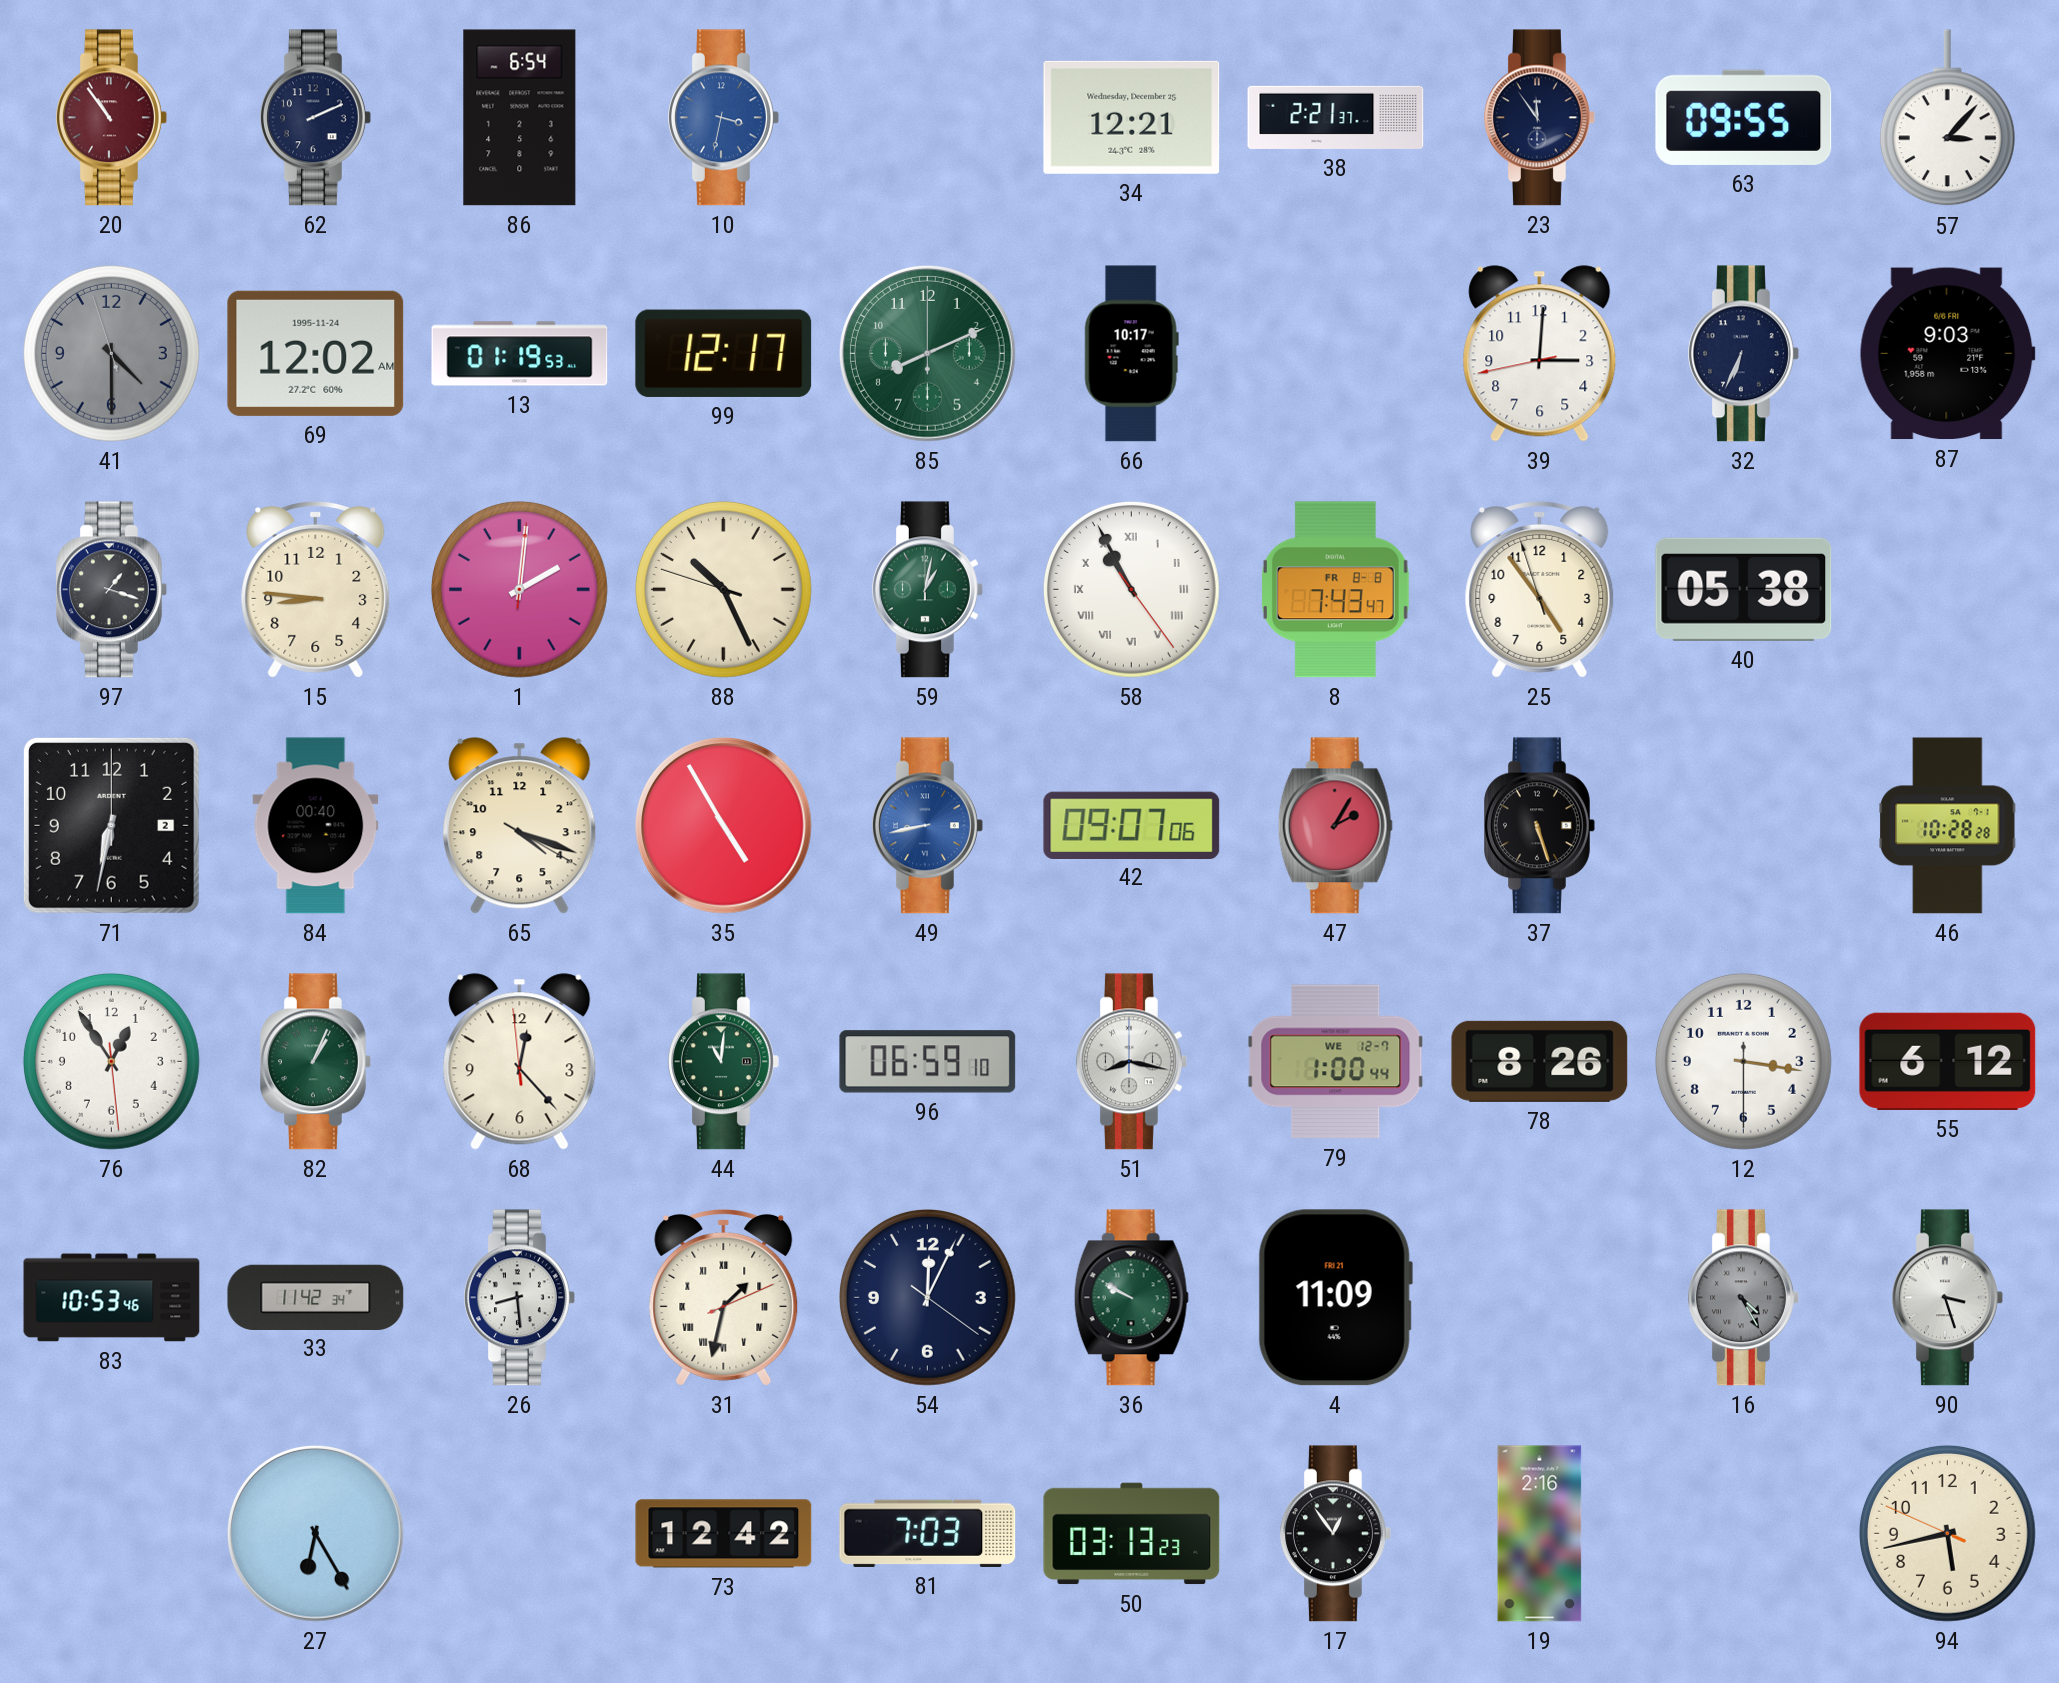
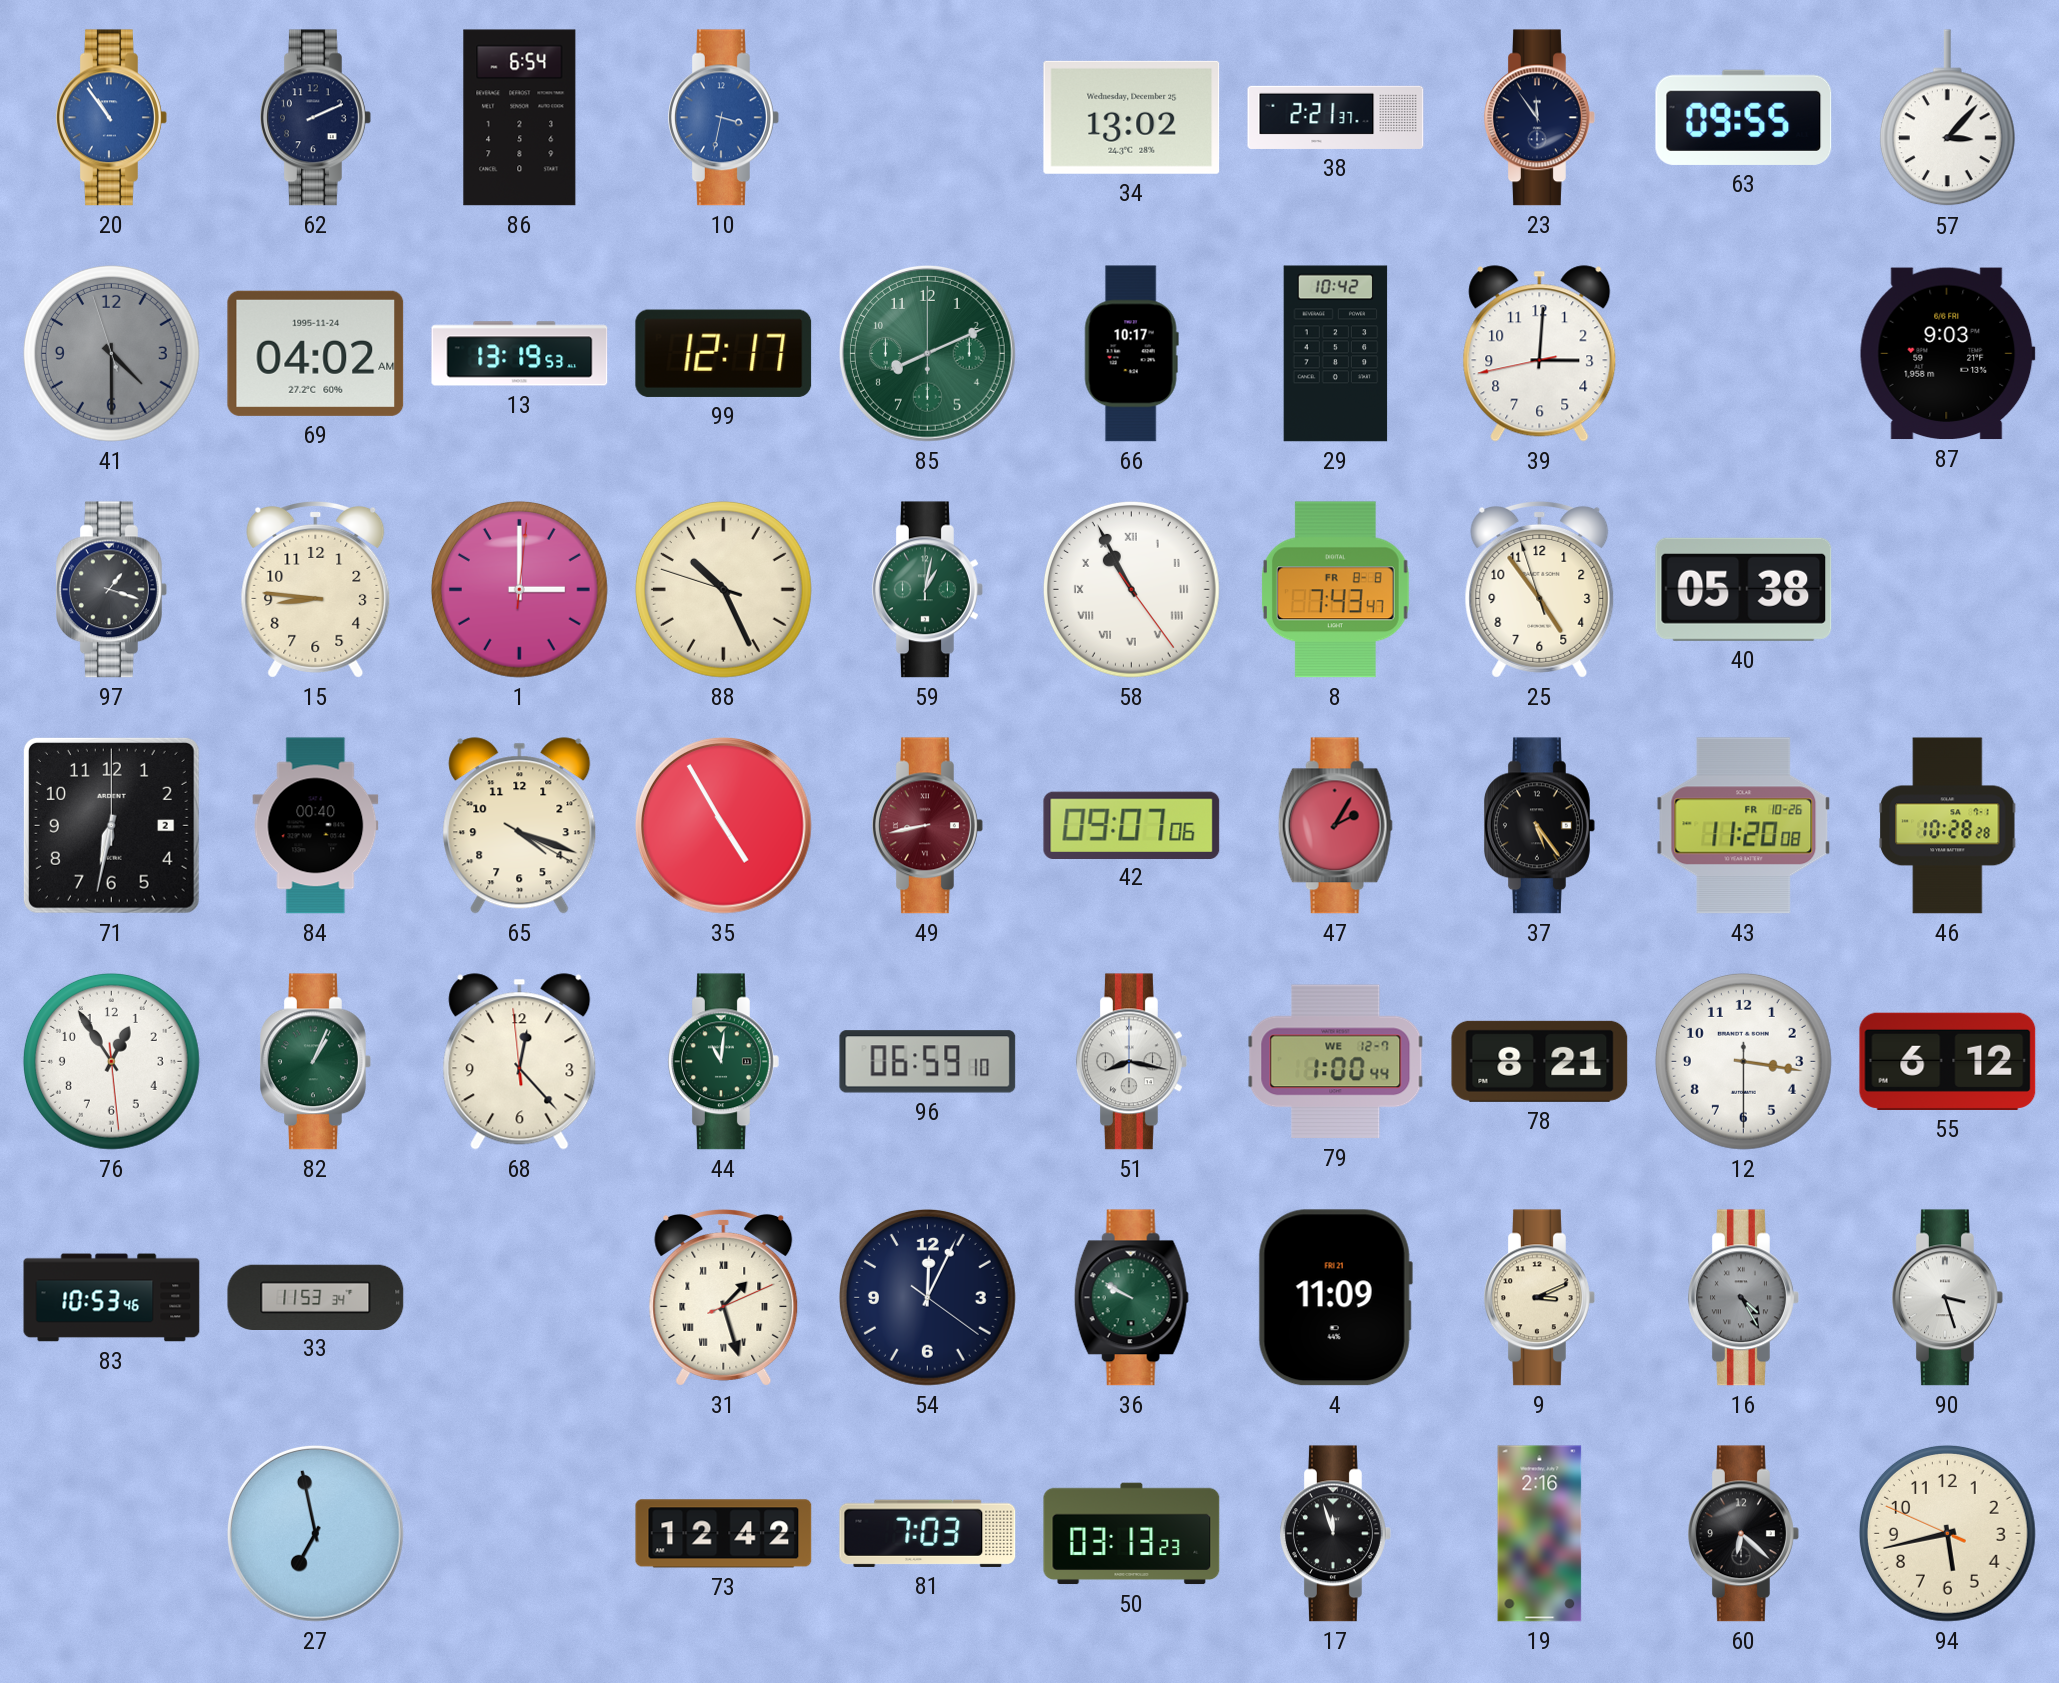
20 dial: burgundy -> blue
34: 12:21 -> 13:02
69: 12:02 -> 04:02
13: 01:19 -> 13:19
29: none -> 10:42
32: 6:34 -> none
1: 2:01 -> 3:00
49 dial: blue -> burgundy
37: 5:27 -> 5:24
43: none -> 11:20
78: 8:26 -> 8:21
33: 11:42 -> 11:53
26: 8:29 -> none
31: 1:32 -> 1:27
9: none -> 3:11
27: 6:25 -> 6:58
17: 12:54 -> 11:57
60: none -> 6:22
